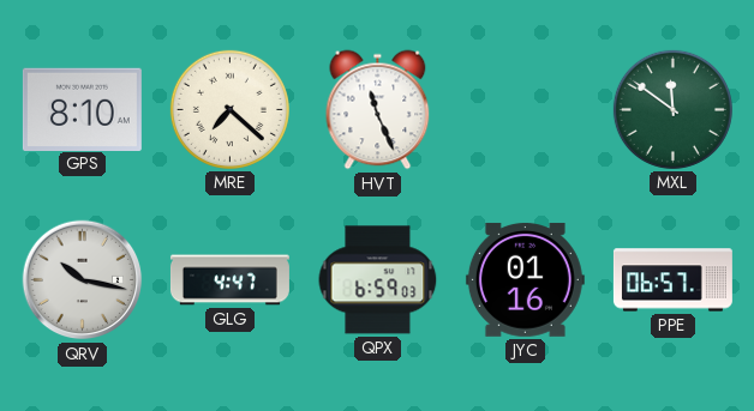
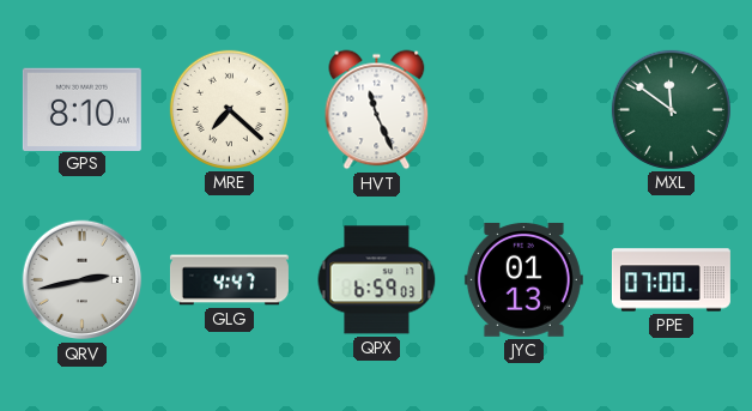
QRV: 10:17 -> 2:43
JYC: 01:16 -> 01:13
PPE: 06:57 -> 07:00
